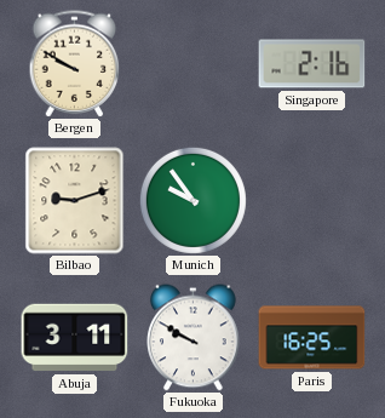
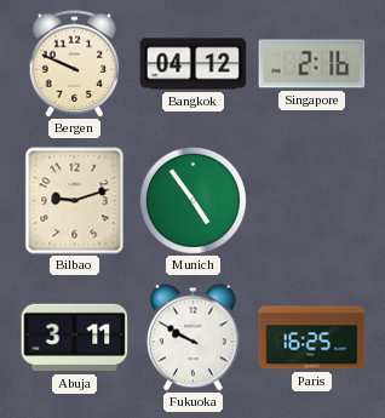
Bergen: 9:50 -> 9:49
Bangkok: none -> 04:12
Munich: 9:54 -> 4:54
